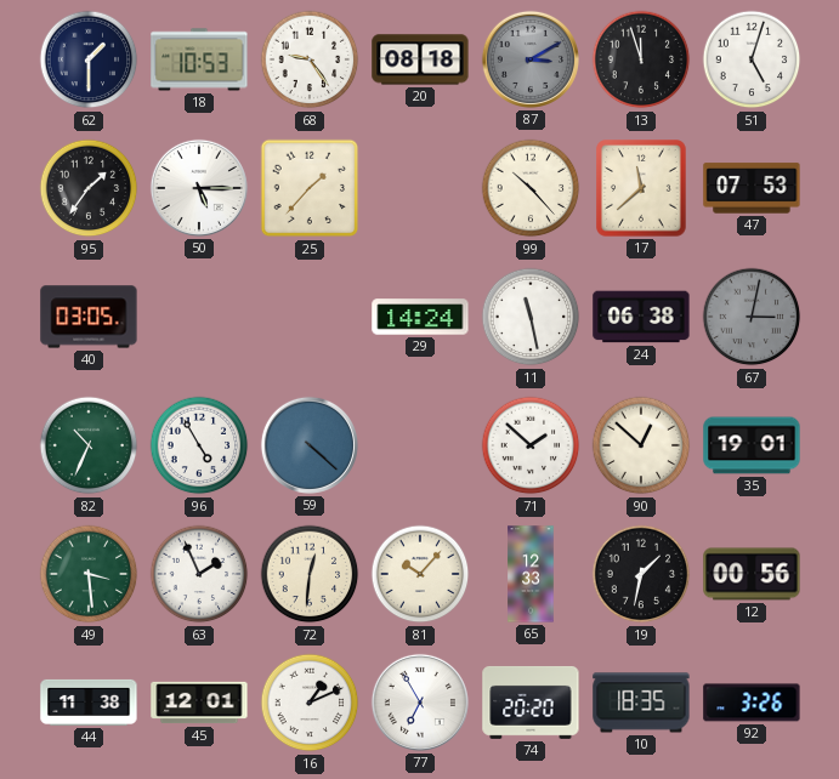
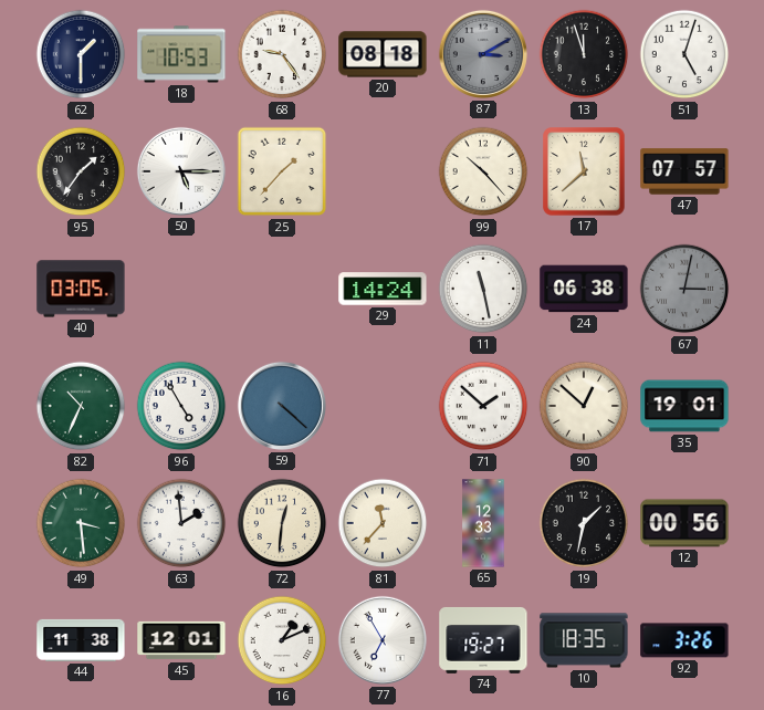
47: 07:53 -> 07:57
63: 1:56 -> 1:59
81: 10:07 -> 11:37
74: 20:20 -> 19:27
